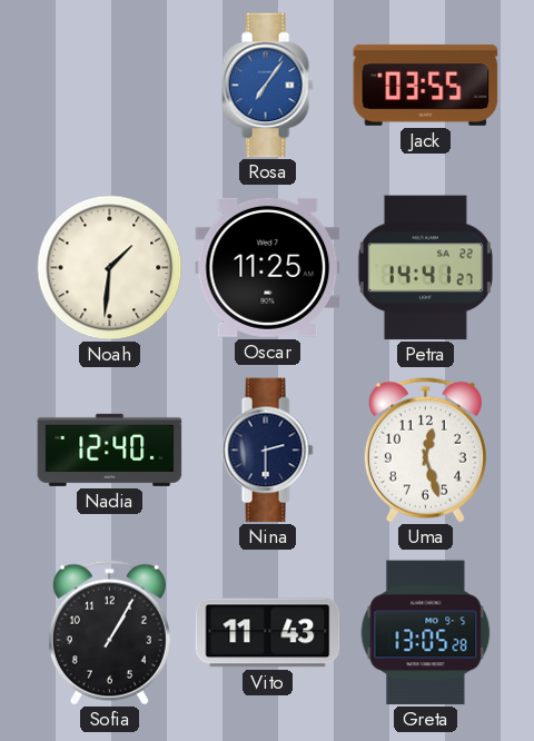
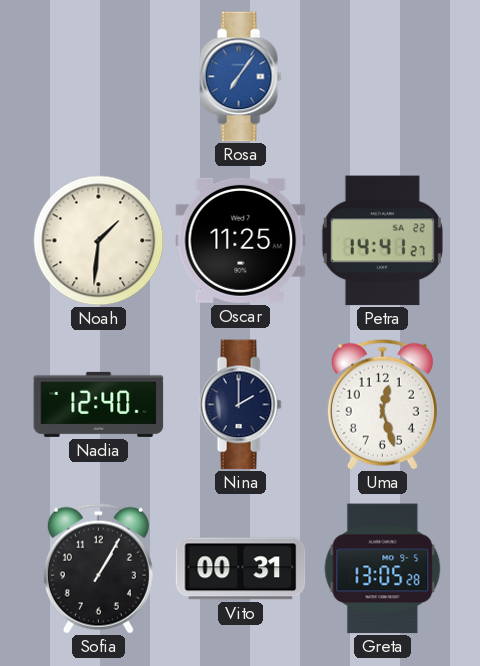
Jack: 03:55 -> none
Nina: 2:30 -> 2:00
Vito: 11:43 -> 00:31
